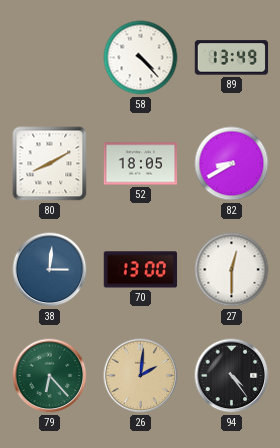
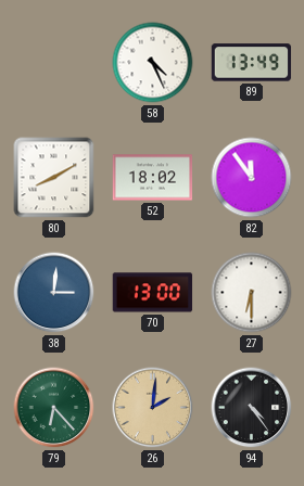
58: 4:23 -> 4:26
52: 18:05 -> 18:02
82: 8:40 -> 11:54
27: 12:30 -> 6:30
